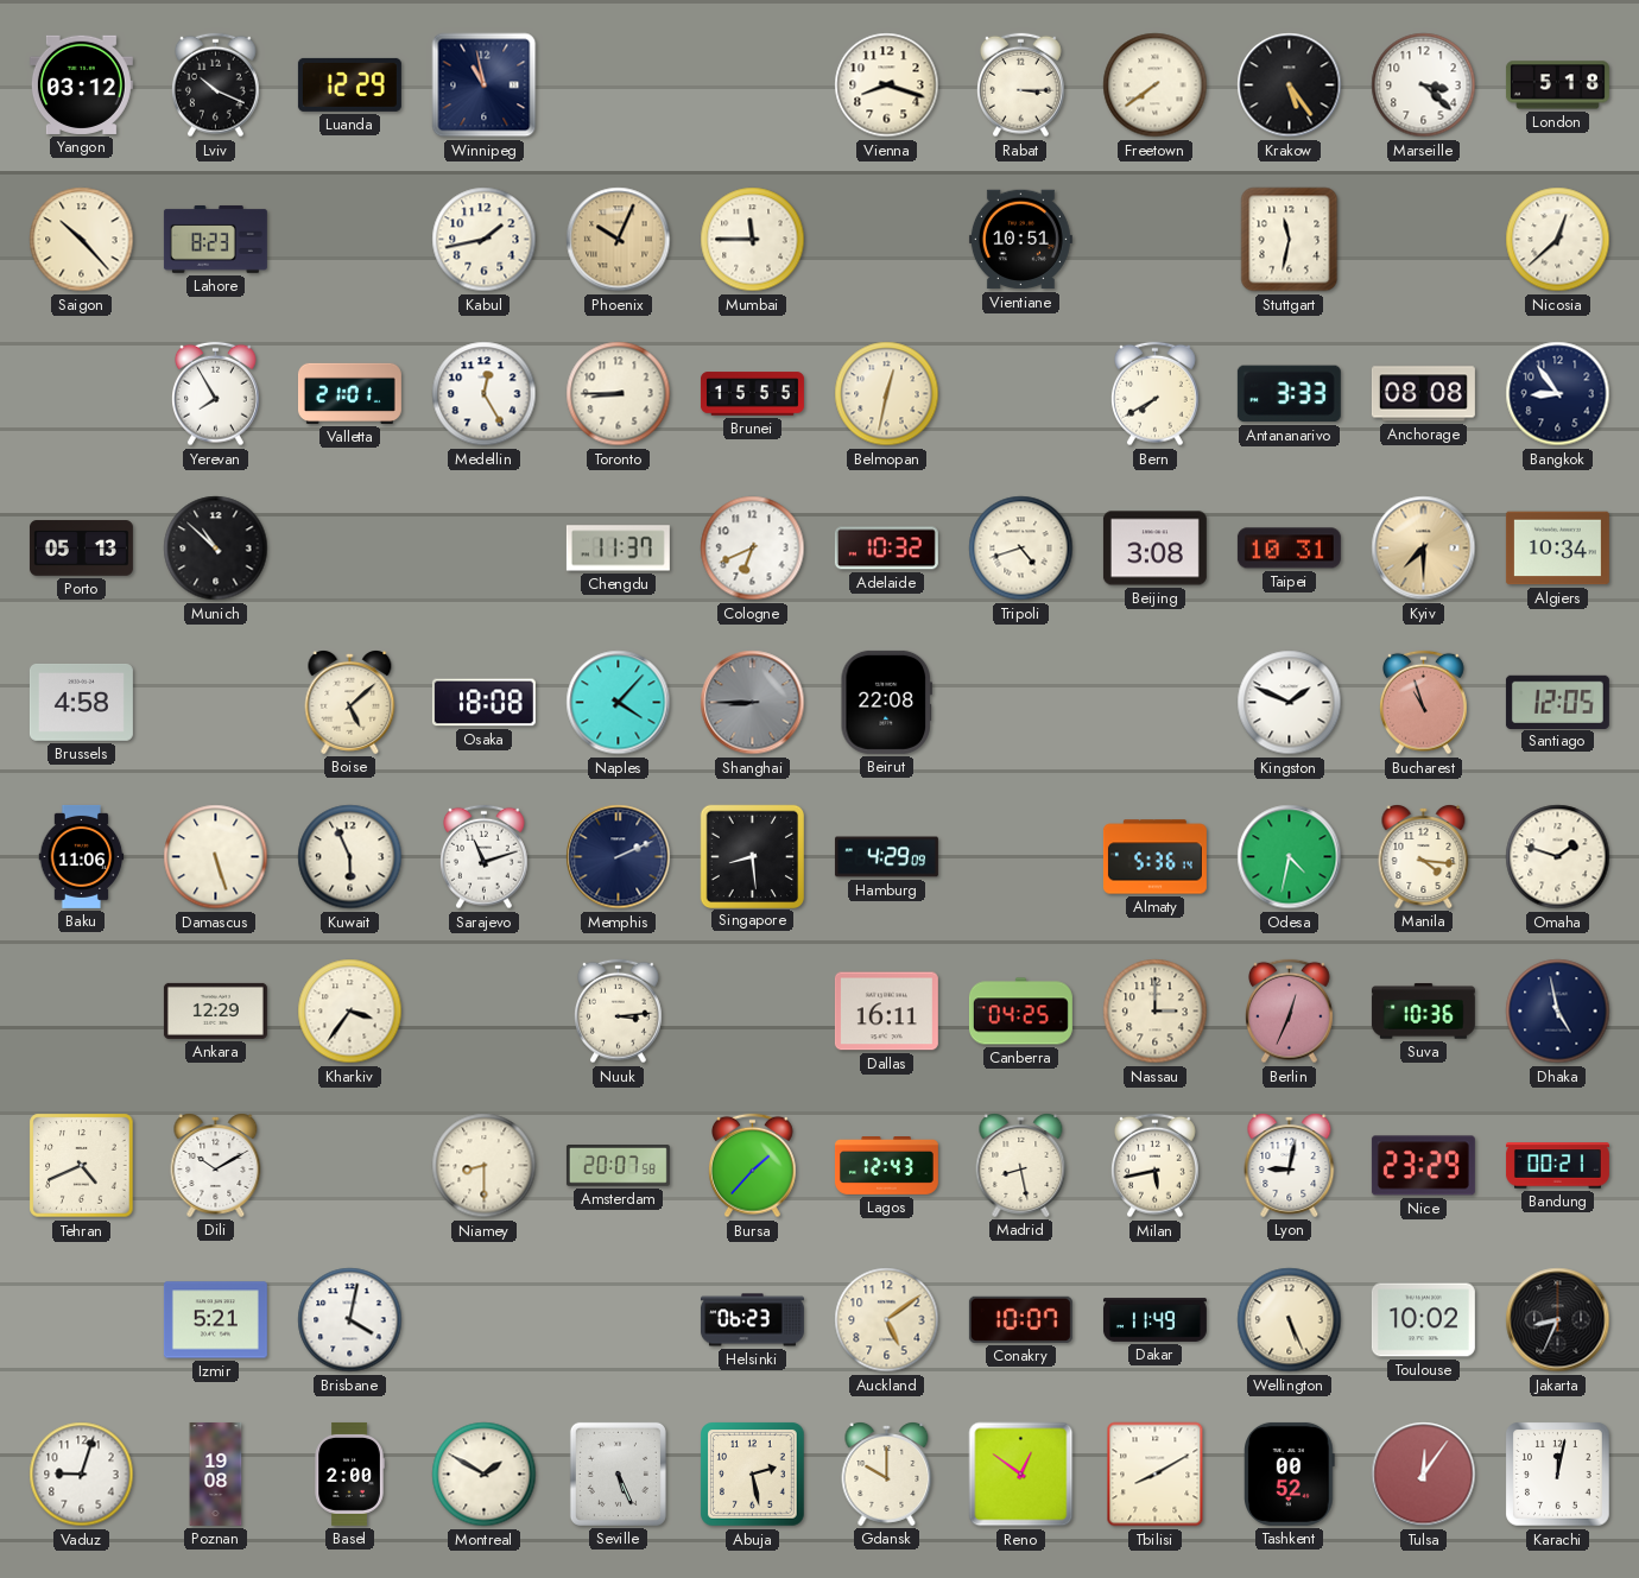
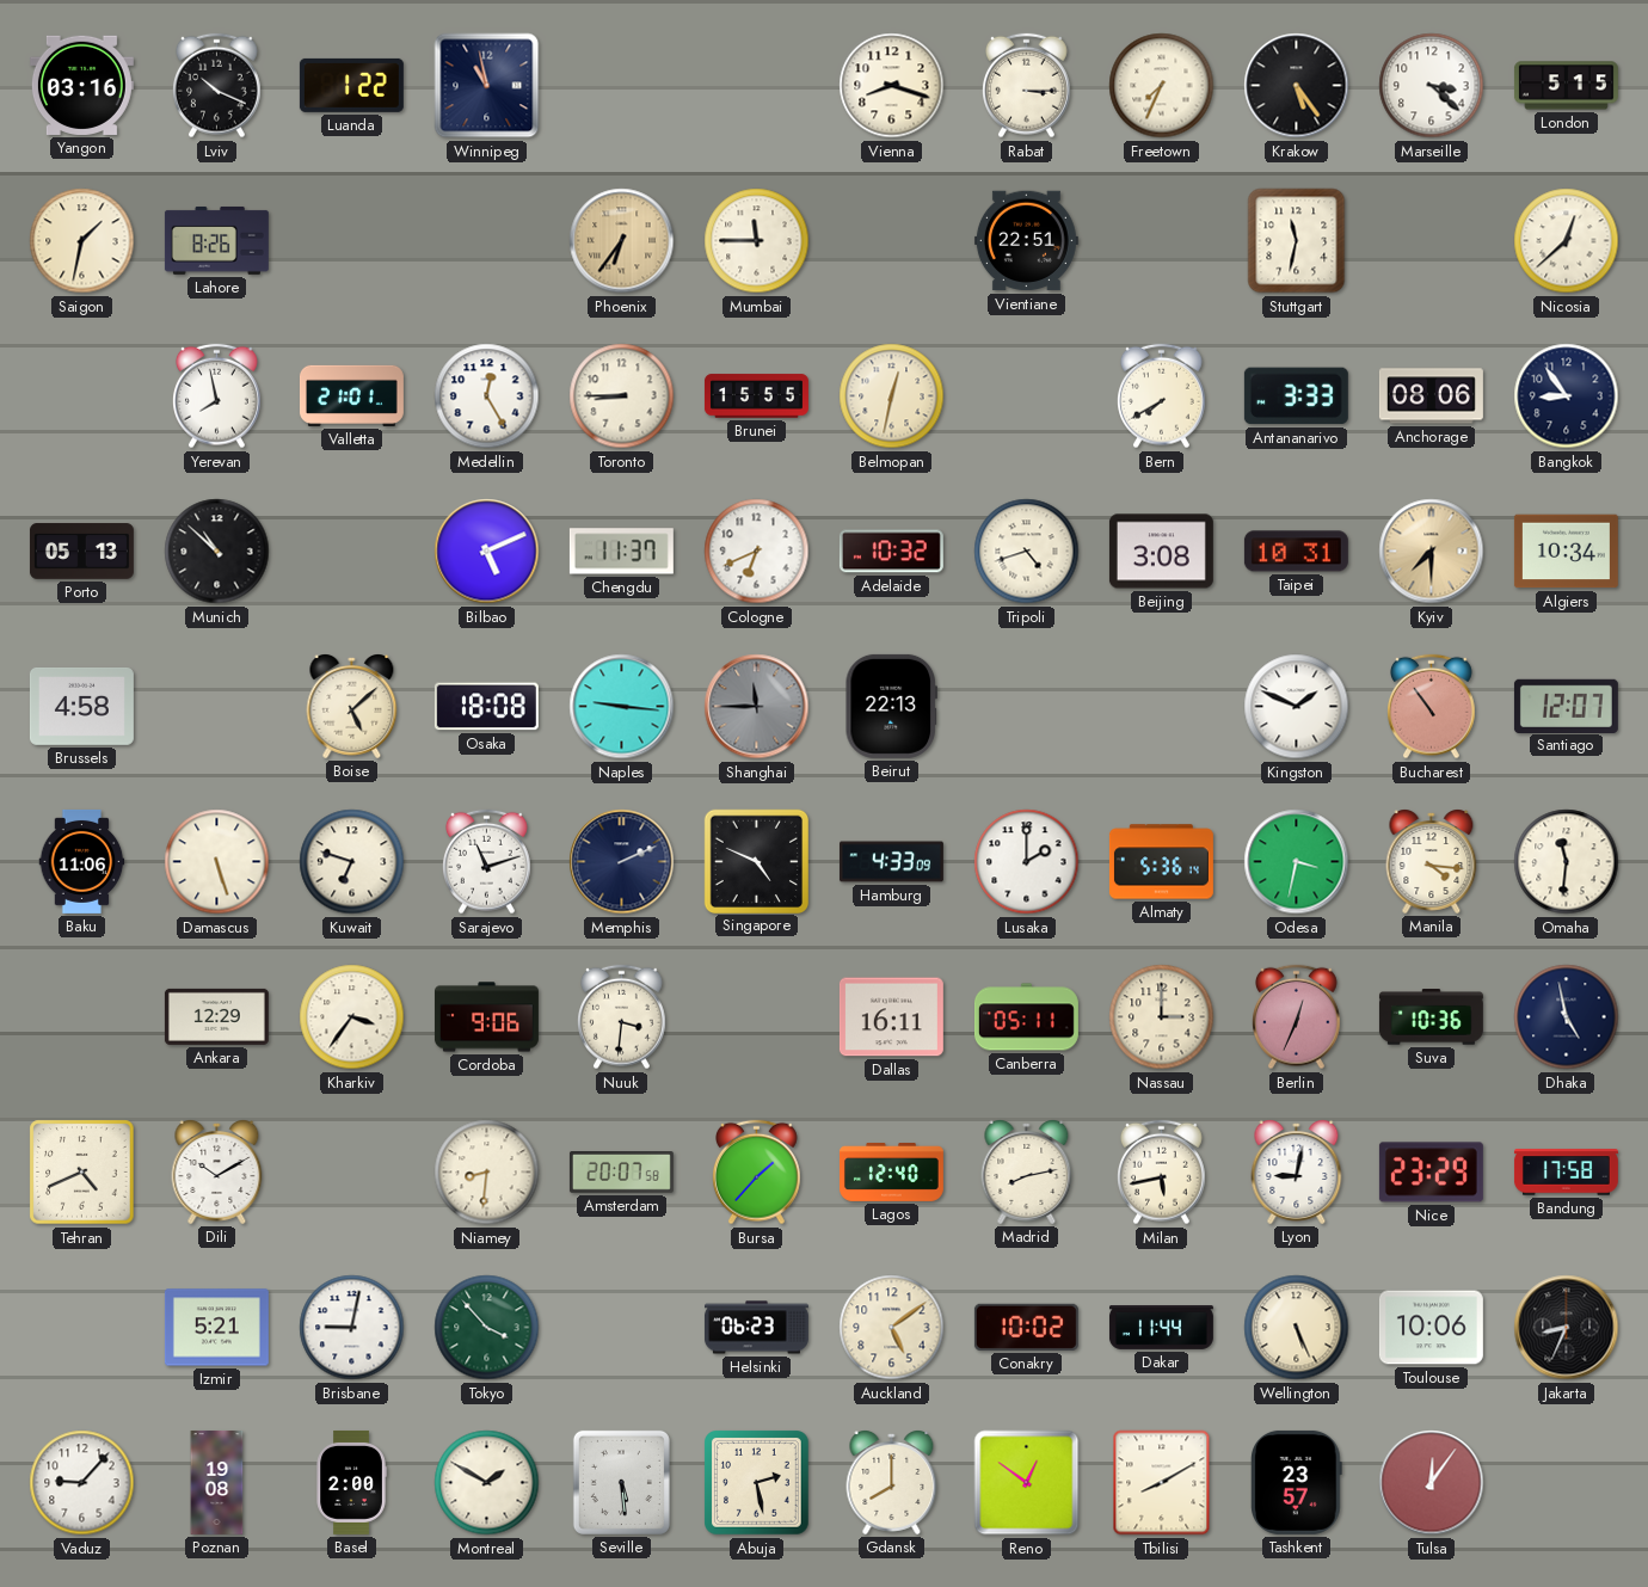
Yangon: 03:12 -> 03:16
Luanda: 12:29 -> 1:22
Freetown: 7:39 -> 7:34
London: 5:18 -> 5:15
Saigon: 10:23 -> 1:32
Lahore: 8:23 -> 8:26
Kabul: 1:43 -> none
Phoenix: 10:04 -> 6:36
Vientiane: 10:51 -> 22:51
Yerevan: 7:55 -> 7:58
Anchorage: 08:08 -> 08:06
Bilbao: none -> 5:11
Naples: 4:07 -> 9:16
Shanghai: 8:45 -> 11:45
Beirut: 22:08 -> 22:13
Bucharest: 10:57 -> 10:54
Santiago: 12:05 -> 12:07
Kuwait: 5:56 -> 6:48
Singapore: 8:29 -> 4:49
Hamburg: 4:29 -> 4:33
Lusaka: none -> 2:00
Odesa: 4:32 -> 3:32
Omaha: 1:48 -> 11:31
Cordoba: none -> 9:06
Nuuk: 3:14 -> 3:31
Canberra: 04:25 -> 05:11
Niamey: 8:30 -> 8:31
Lagos: 12:43 -> 12:40
Madrid: 8:28 -> 8:13
Bandung: 00:21 -> 17:58
Brisbane: 4:02 -> 9:02
Tokyo: none -> 3:53
Conakry: 10:07 -> 10:02
Dakar: 11:49 -> 11:44
Toulouse: 10:02 -> 10:06
Vaduz: 9:03 -> 9:07
Seville: 5:26 -> 5:29
Gdansk: 10:00 -> 8:00
Tashkent: 00:52 -> 23:57
Karachi: 12:02 -> none
